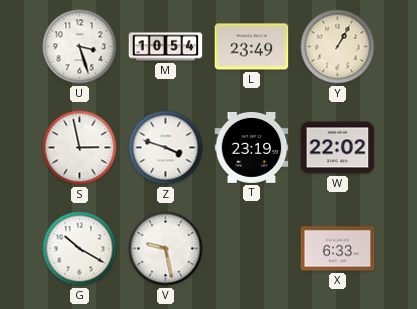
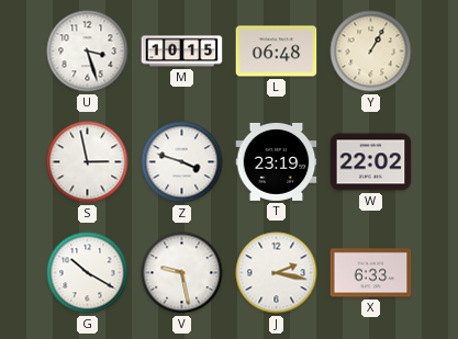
M: 10:54 -> 10:15
L: 23:49 -> 06:48
J: none -> 2:17
